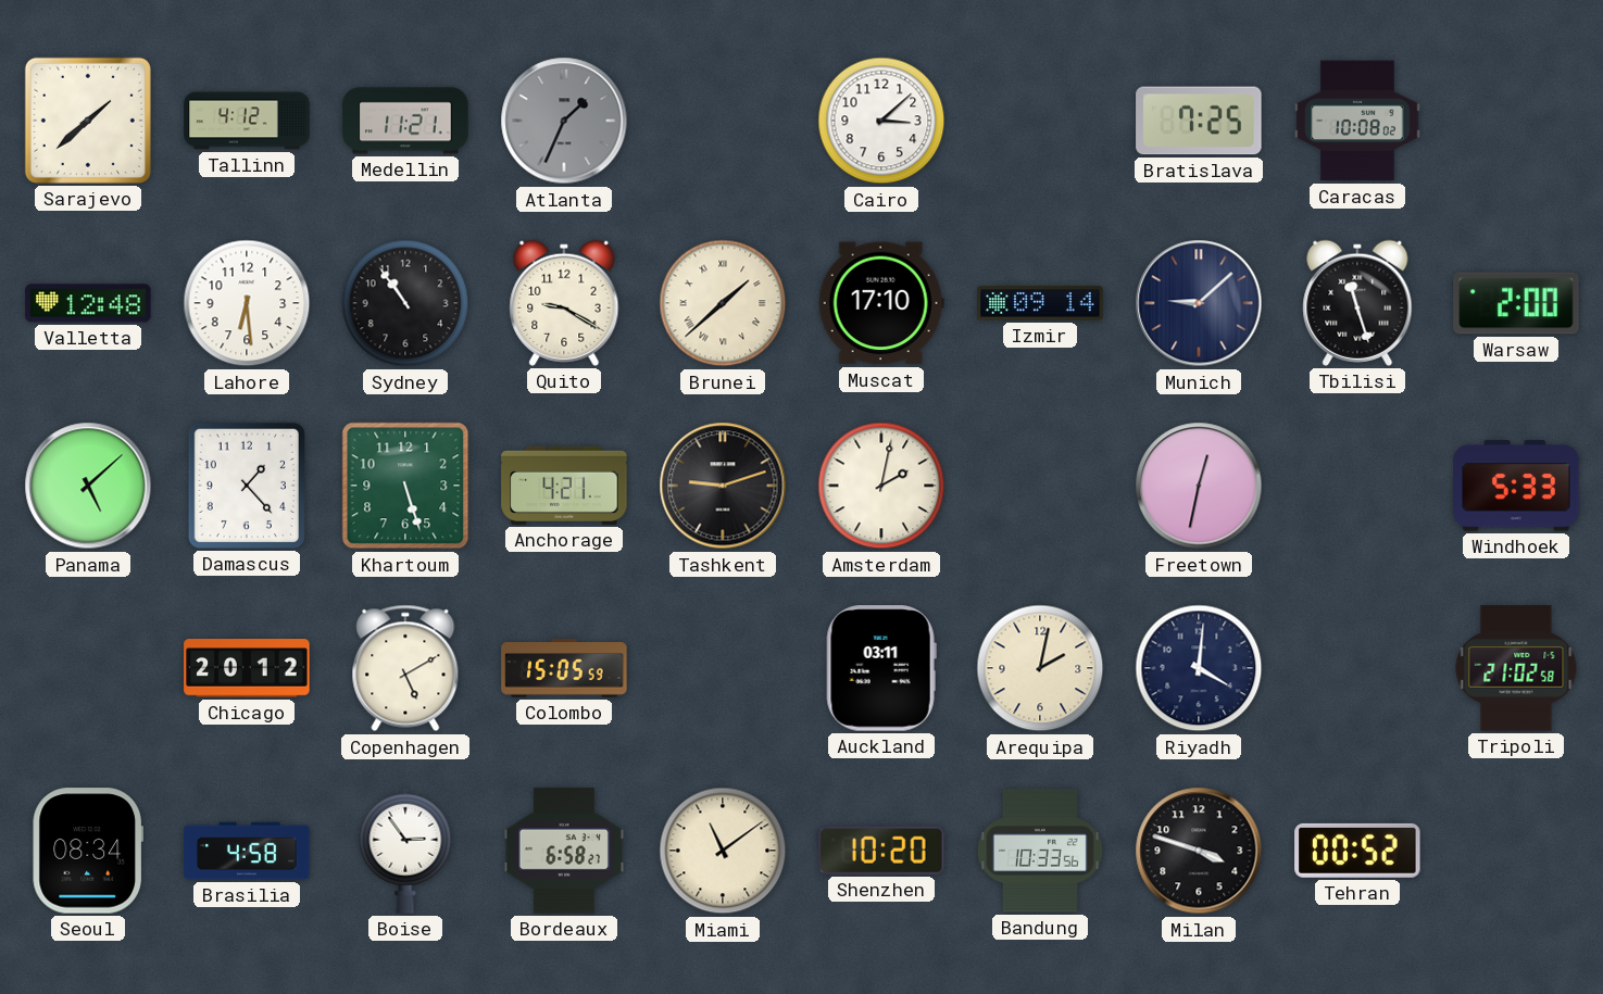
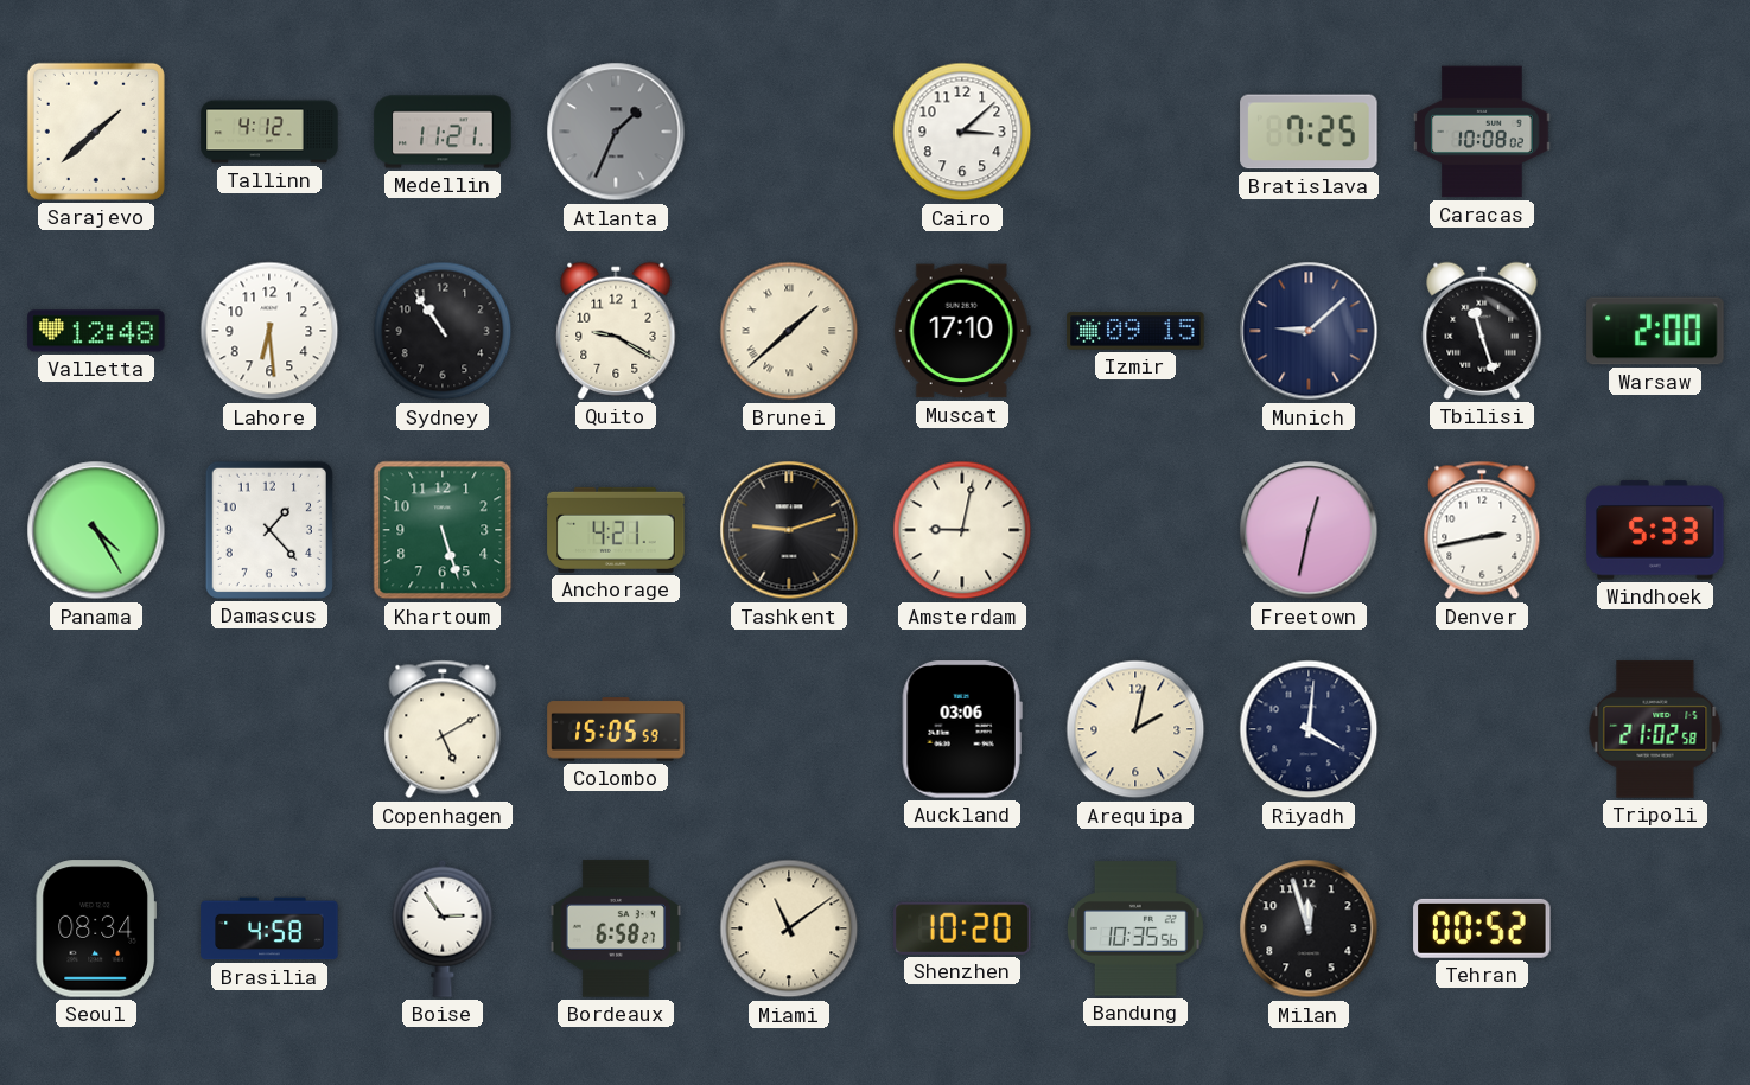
Izmir: 09:14 -> 09:15
Panama: 5:08 -> 4:25
Amsterdam: 2:02 -> 9:02
Denver: none -> 2:43
Chicago: 20:12 -> none
Auckland: 03:11 -> 03:06
Bandung: 10:33 -> 10:35
Milan: 3:48 -> 11:57
